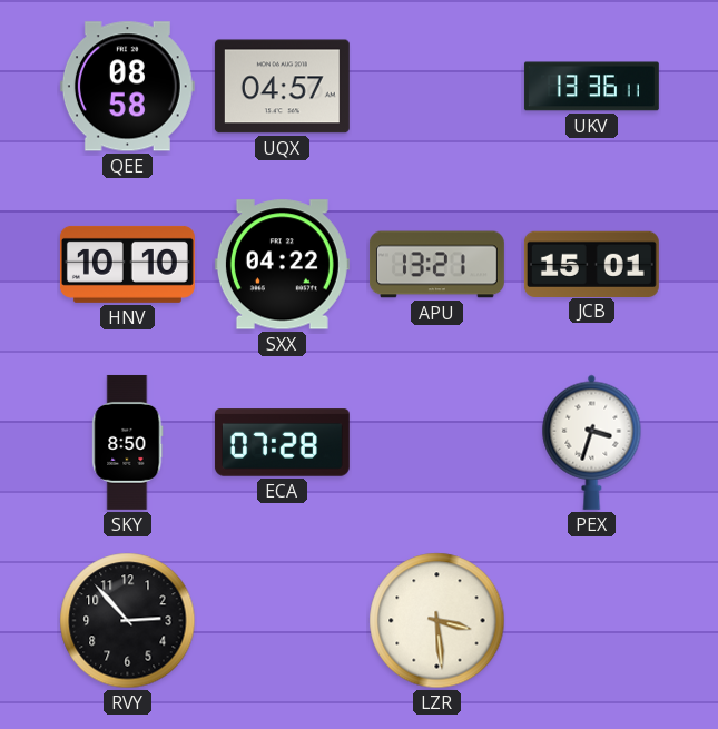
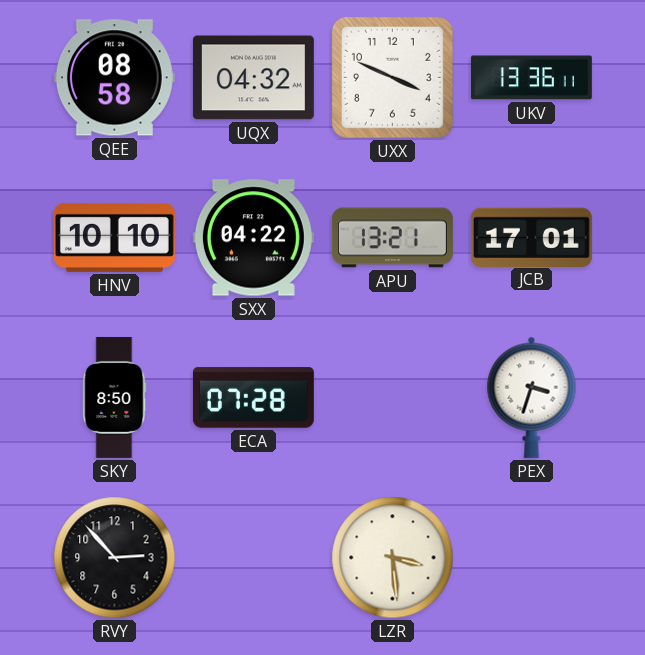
UQX: 04:57 -> 04:32
UXX: none -> 3:49
JCB: 15:01 -> 17:01
